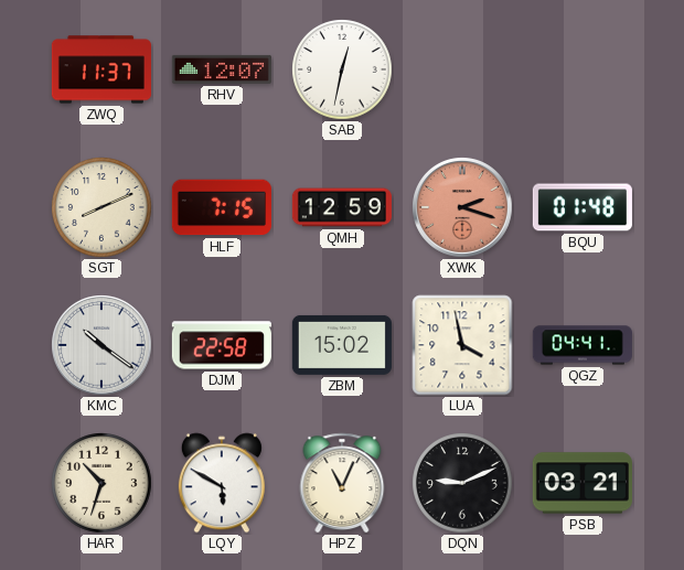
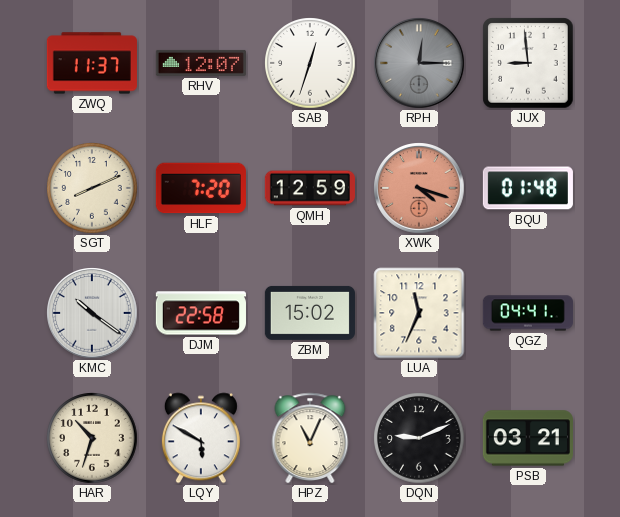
SAB: 12:32 -> 12:33
RPH: none -> 12:15
JUX: none -> 8:59
HLF: 7:15 -> 7:20
XWK: 2:18 -> 4:18
LUA: 3:58 -> 11:34
